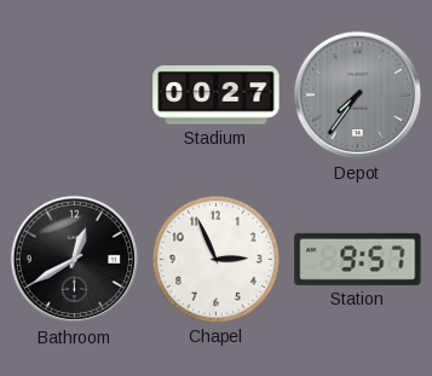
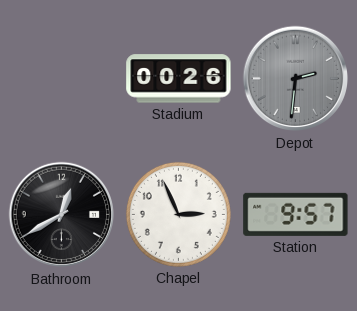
Stadium: 00:27 -> 00:26
Depot: 7:36 -> 2:31
